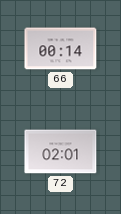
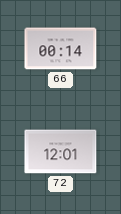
72: 02:01 -> 12:01
